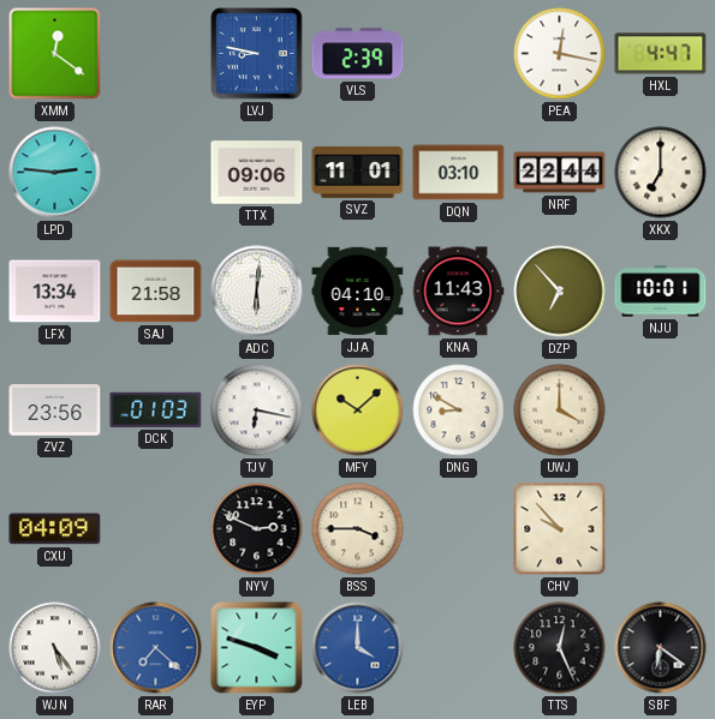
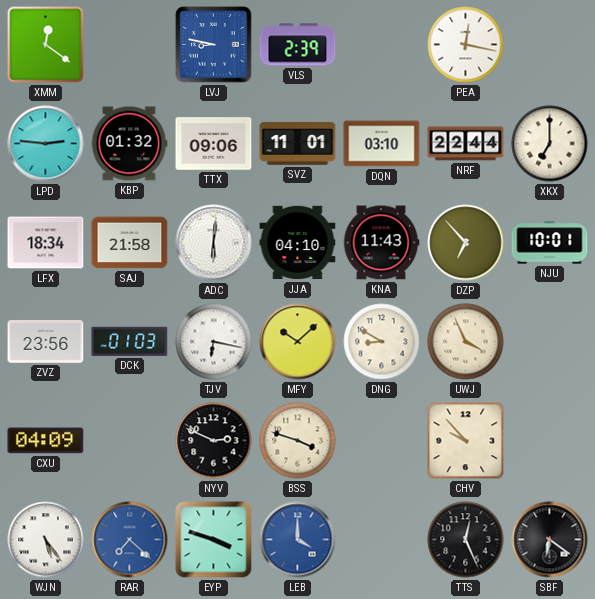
HXL: 4:47 -> none
KBP: none -> 01:32
LFX: 13:34 -> 18:34
UWJ: 4:00 -> 3:56
BSS: 3:45 -> 3:48
